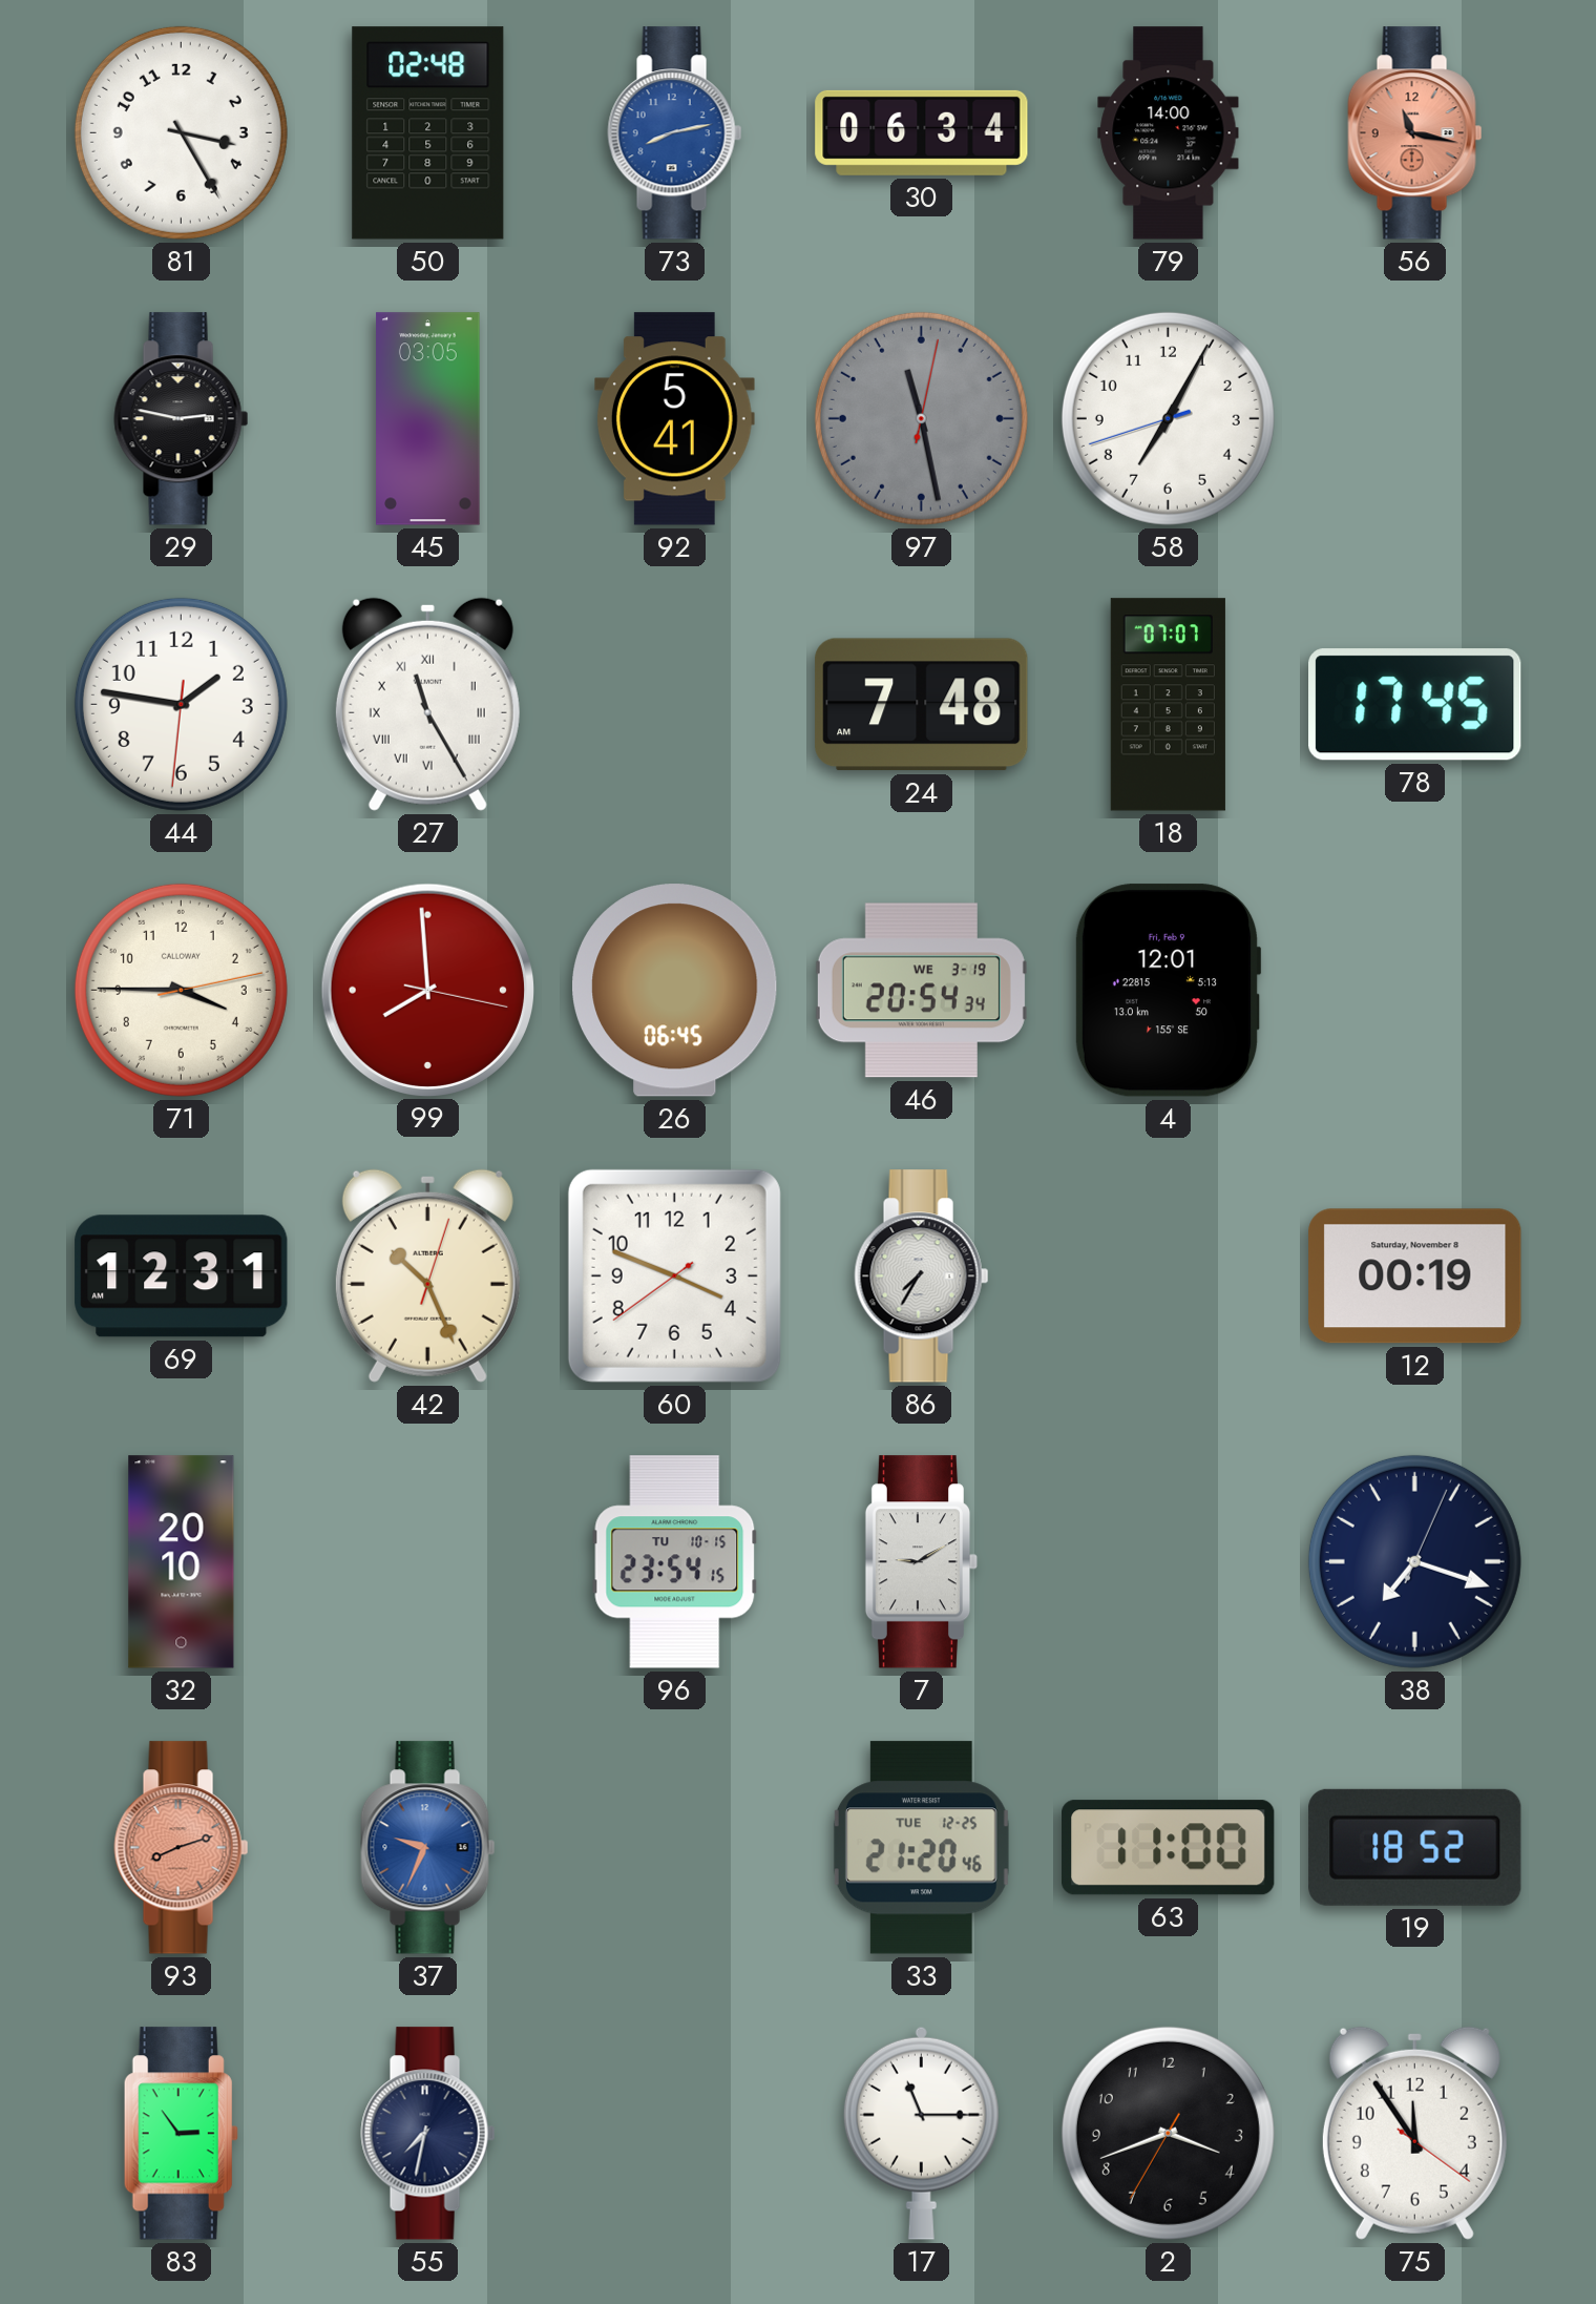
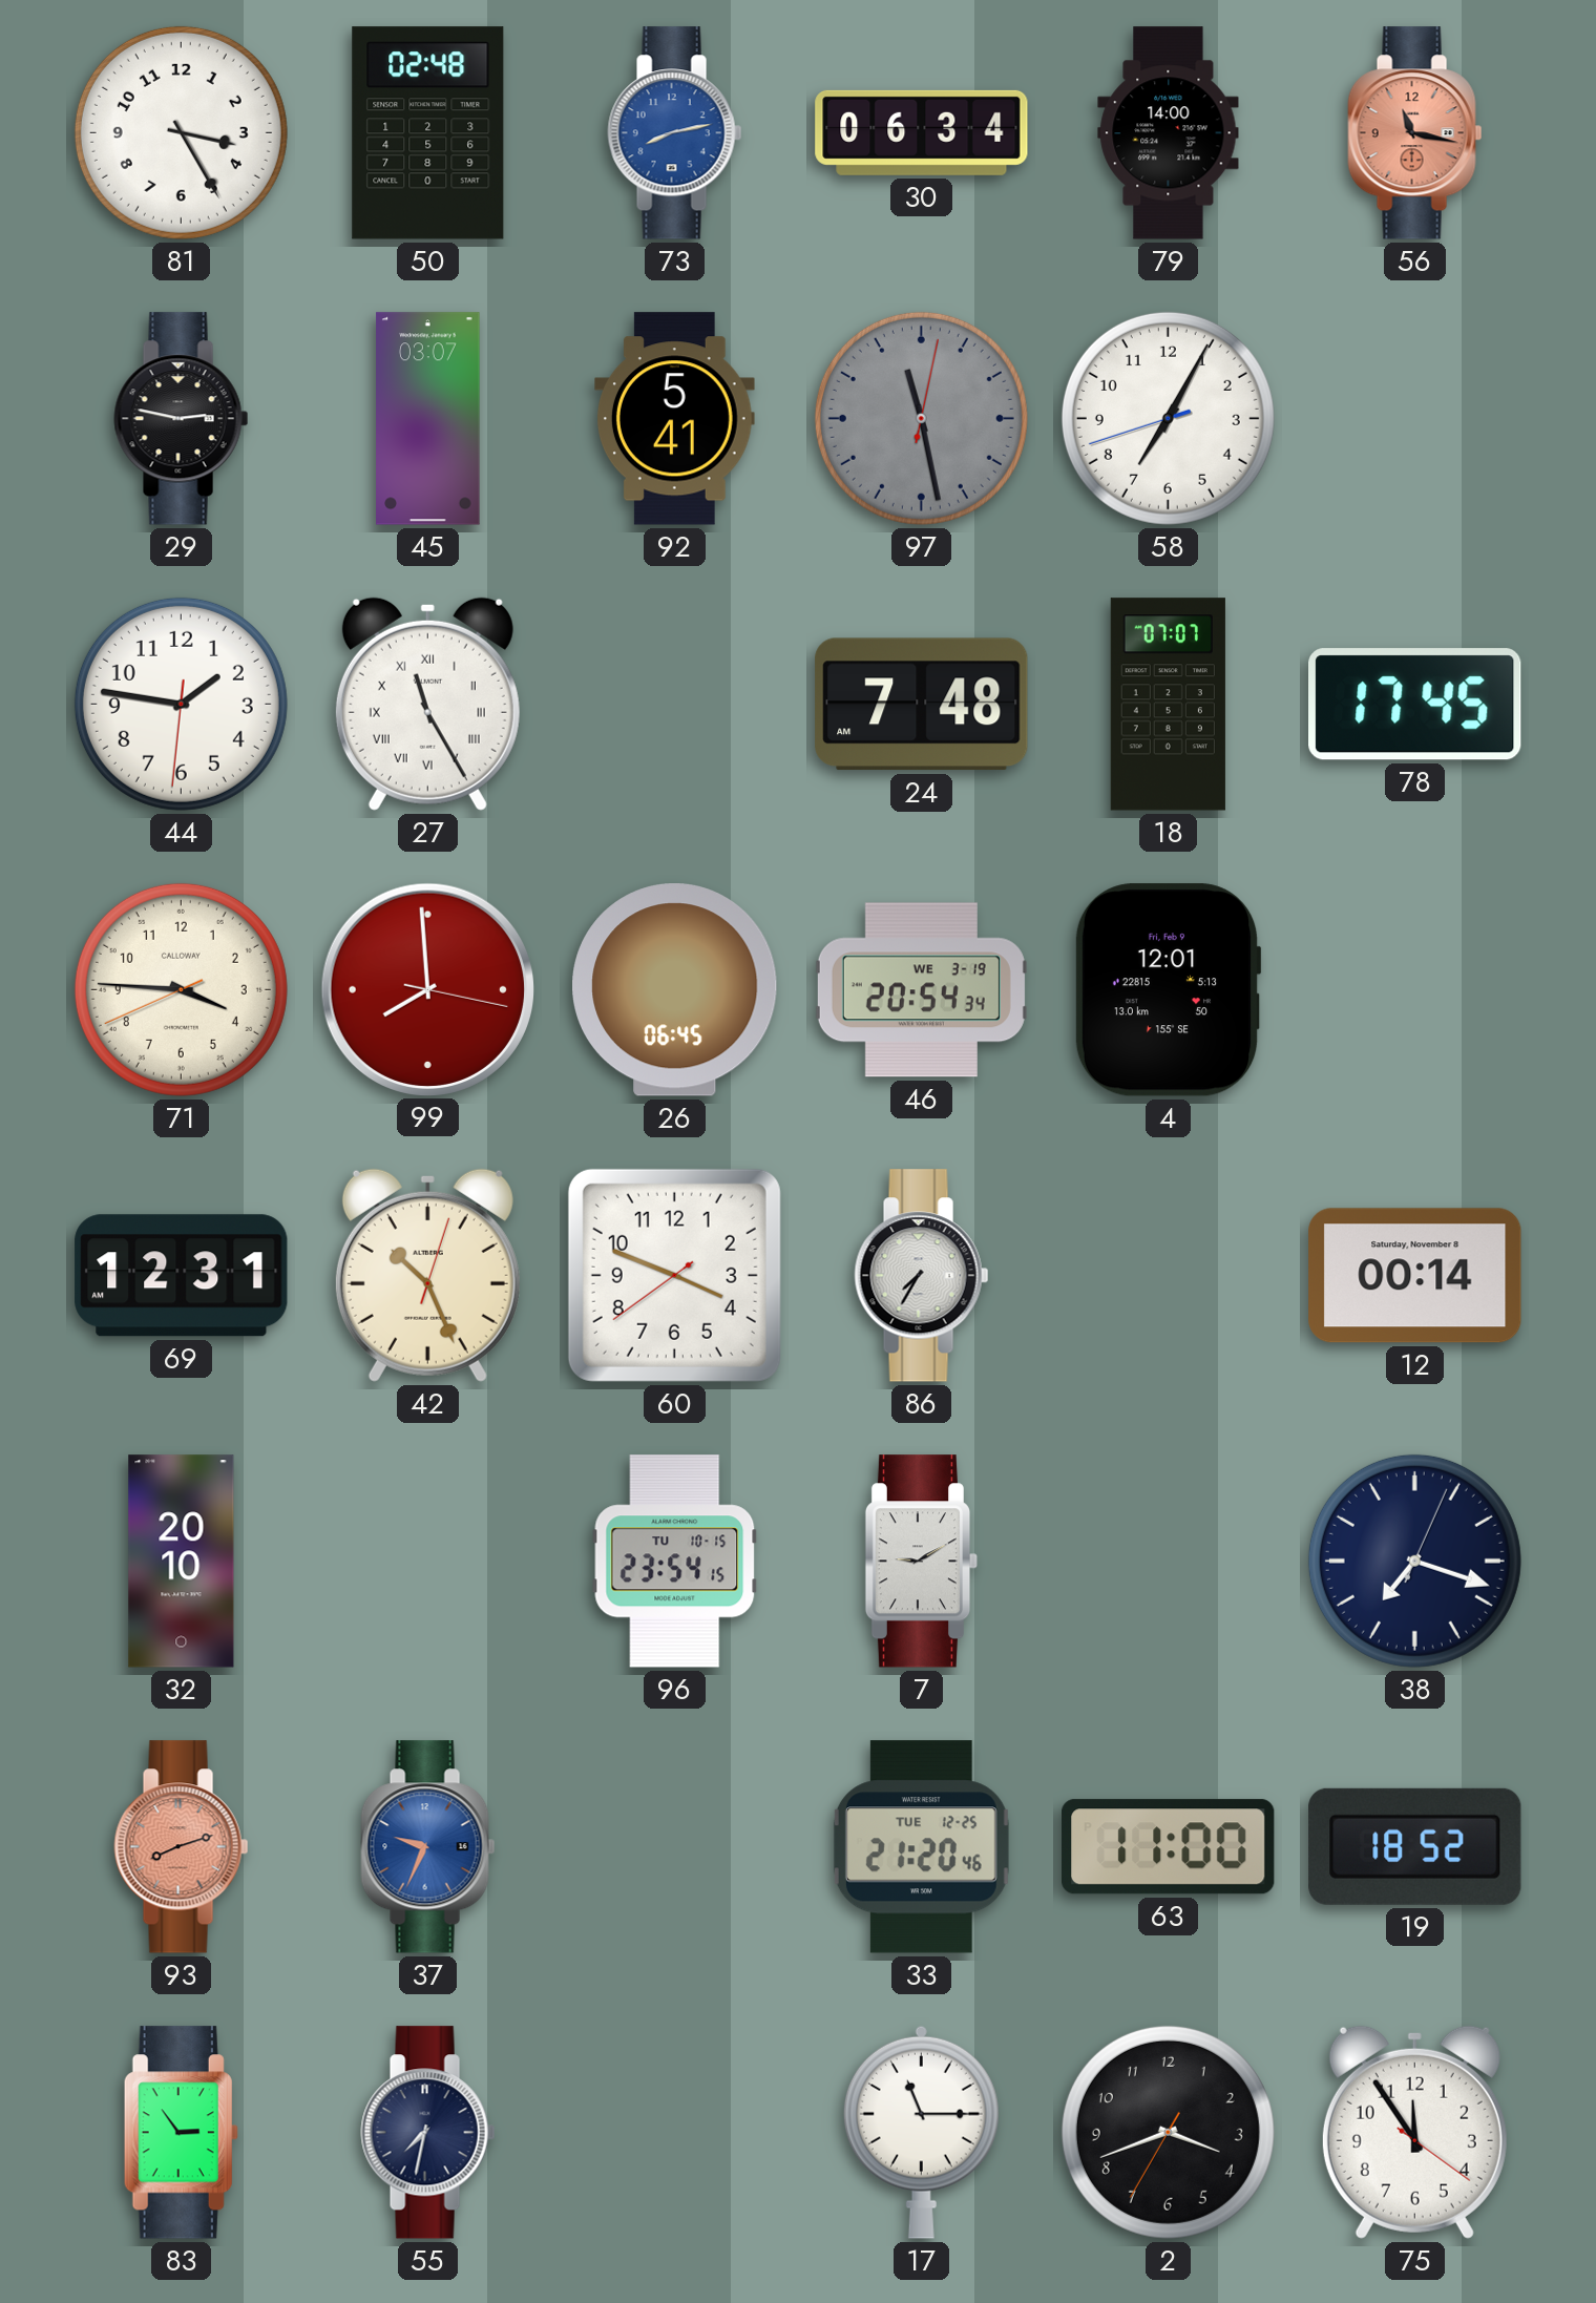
45: 03:05 -> 03:07
71: 3:45:13 -> 3:45:41
12: 00:19 -> 00:14
